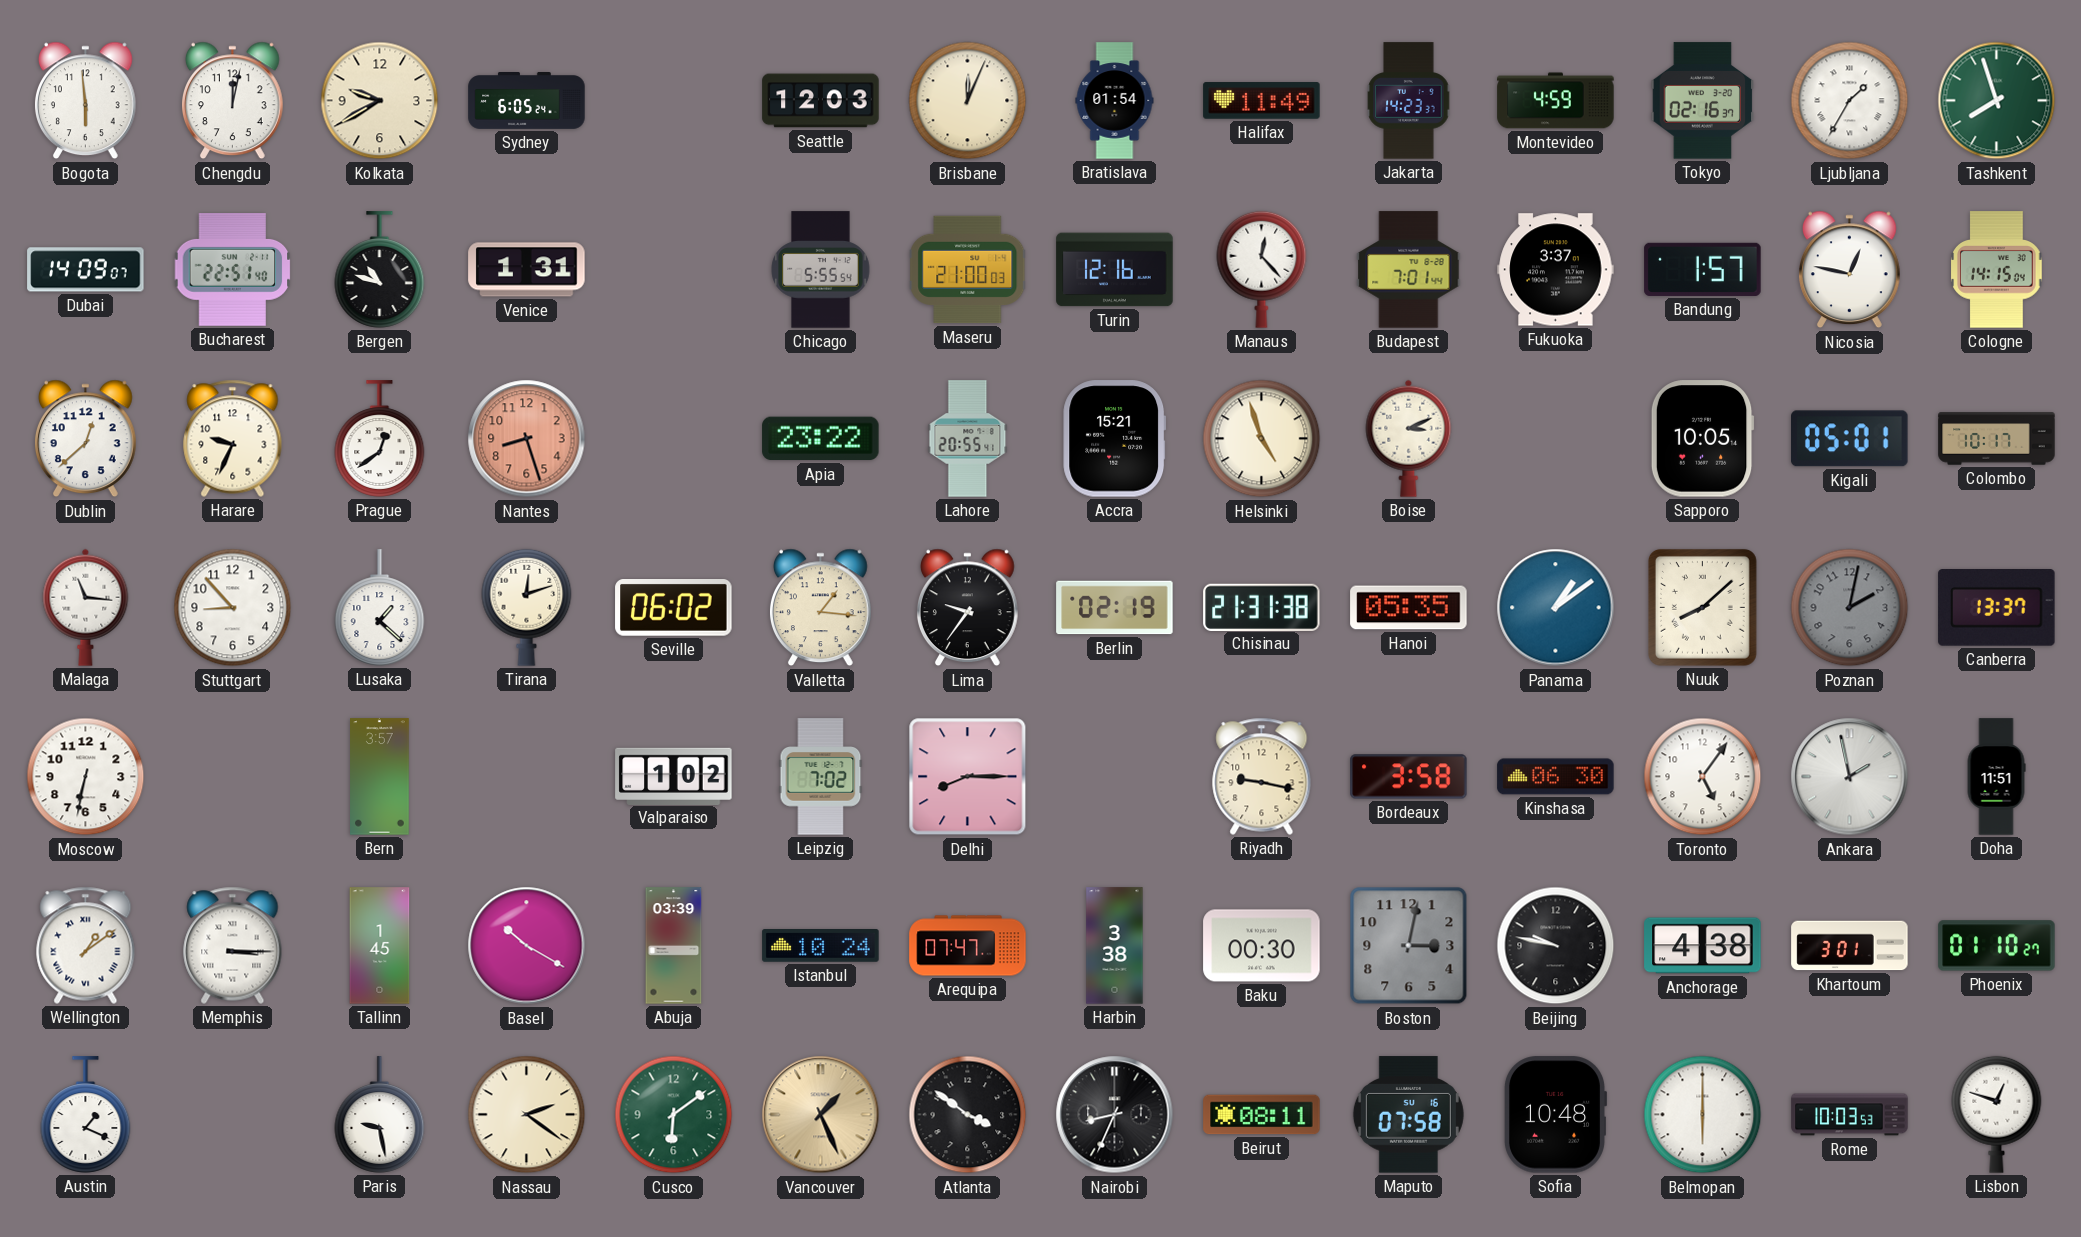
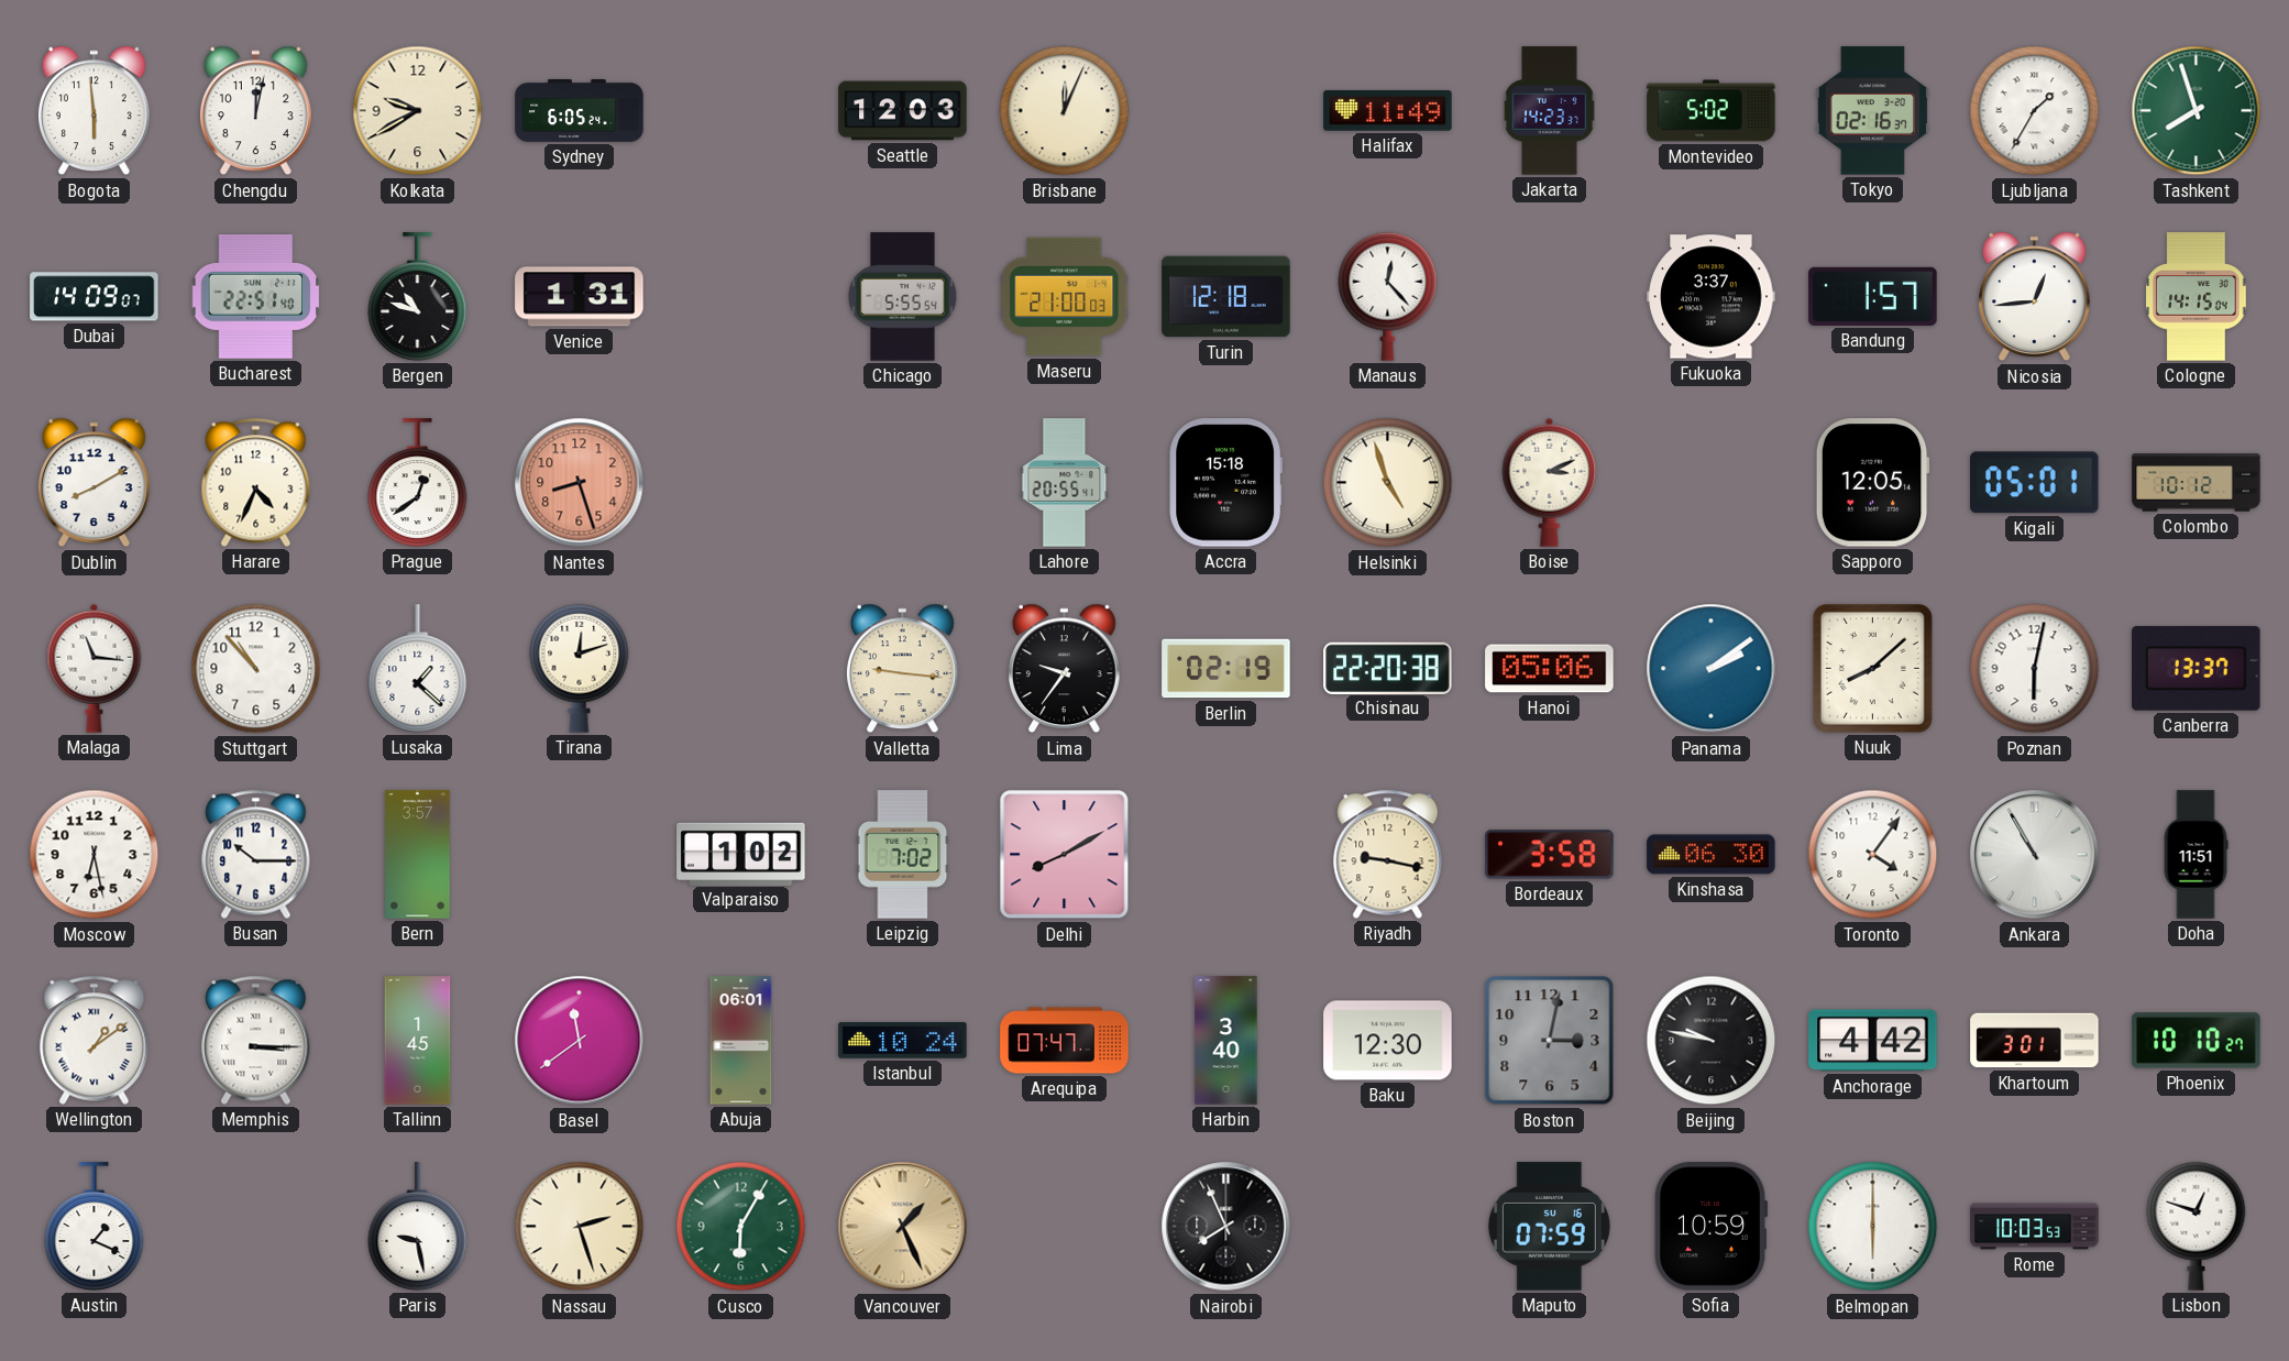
Bratislava: 01:54 -> none
Montevideo: 4:59 -> 5:02
Turin: 12:16 -> 12:18
Budapest: 7:01 -> none
Nicosia: 12:47 -> 12:44
Dublin: 12:38 -> 8:10
Harare: 9:34 -> 4:34
Apia: 23:22 -> none
Accra: 15:21 -> 15:18
Sapporo: 10:05 -> 12:05
Colombo: 10:17 -> 10:12
Stuttgart: 8:53 -> 10:53
Seville: 06:02 -> none
Valletta: 1:16 -> 9:16
Chisinau: 21:31 -> 22:20
Hanoi: 05:35 -> 05:06
Panama: 1:09 -> 2:09
Poznan: 2:02 -> 6:02
Poznan dial: grey -> white
Moscow: 6:32 -> 6:28
Busan: none -> 10:15
Delhi: 8:15 -> 8:10
Toronto: 5:06 -> 4:06
Ankara: 1:58 -> 10:55
Basel: 10:20 -> 11:39
Abuja: 03:39 -> 06:01
Harbin: 3:38 -> 3:40
Baku: 00:30 -> 12:30
Anchorage: 4:38 -> 4:42
Phoenix: 01:10 -> 10:10
Nassau: 2:21 -> 2:27
Cusco: 6:09 -> 6:05
Atlanta: 3:51 -> none
Nairobi: 8:34 -> 7:56
Beirut: 08:11 -> none
Maputo: 07:58 -> 07:59
Sofia: 10:48 -> 10:59
